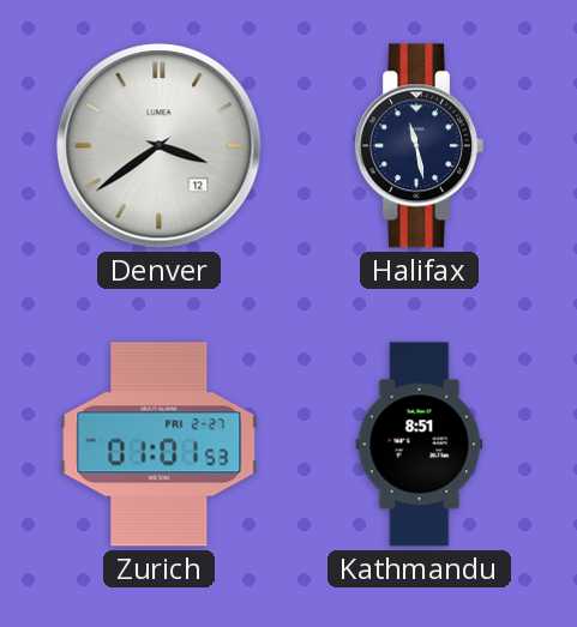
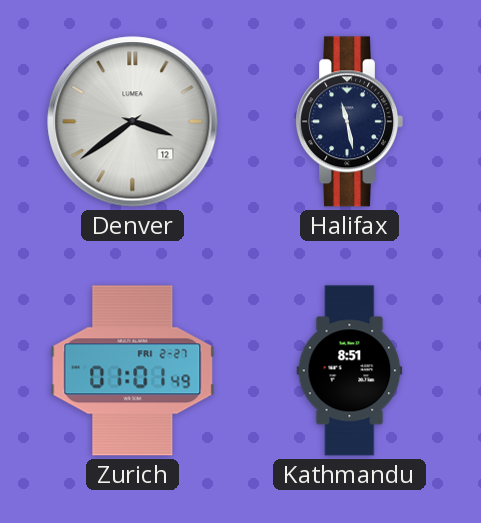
Zurich: 01:01:53 -> 01:01:49
